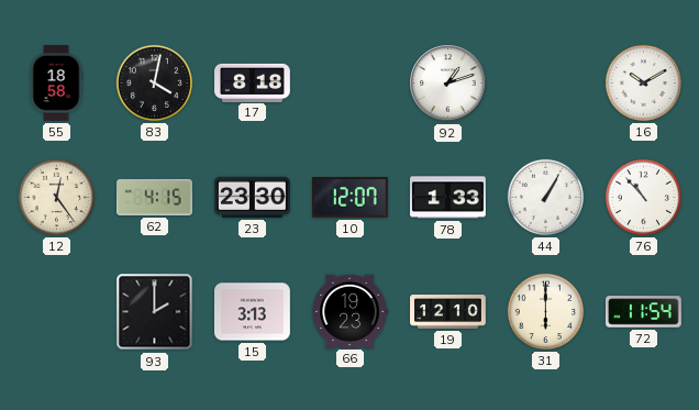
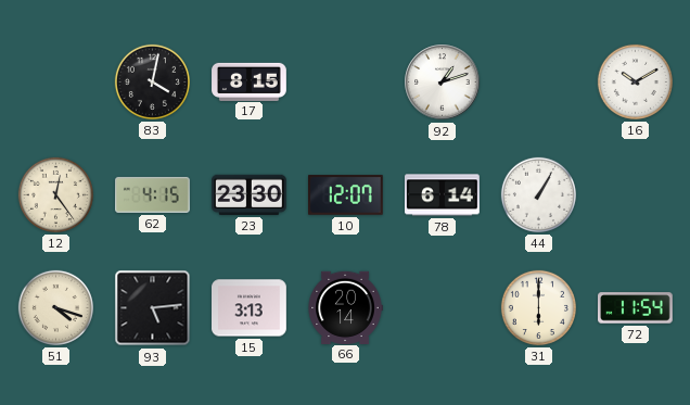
55: 18:58 -> none
17: 8:18 -> 8:15
78: 1:33 -> 6:14
76: 10:53 -> none
51: none -> 4:18
93: 2:00 -> 5:14
66: 19:23 -> 20:14
19: 12:10 -> none
